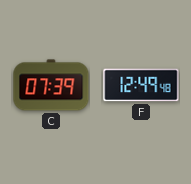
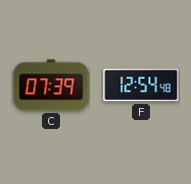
F: 12:49 -> 12:54
